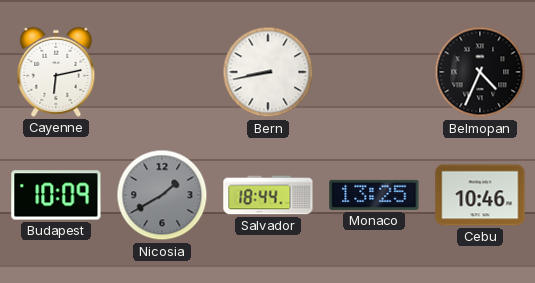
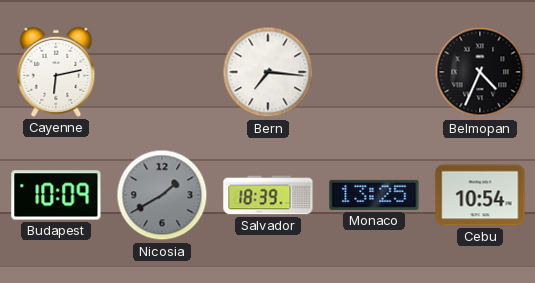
Bern: 8:43 -> 7:16
Salvador: 18:44 -> 18:39
Cebu: 10:46 -> 10:54
